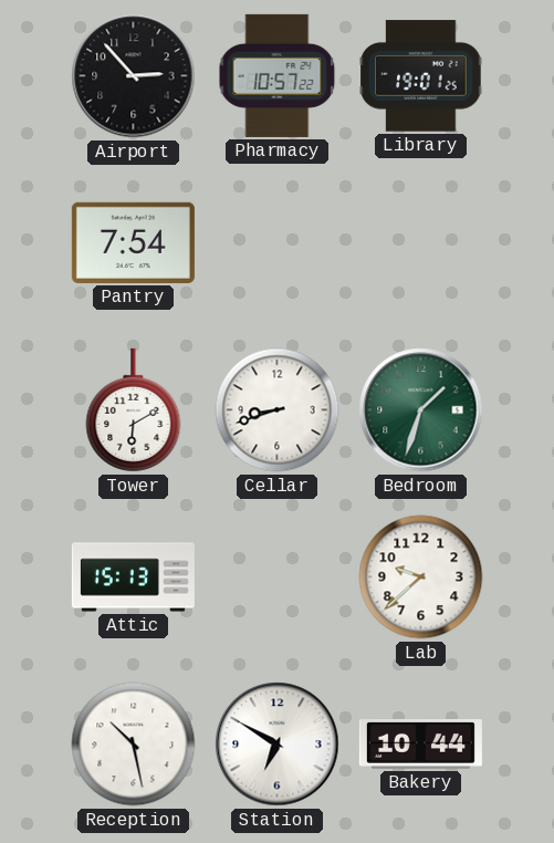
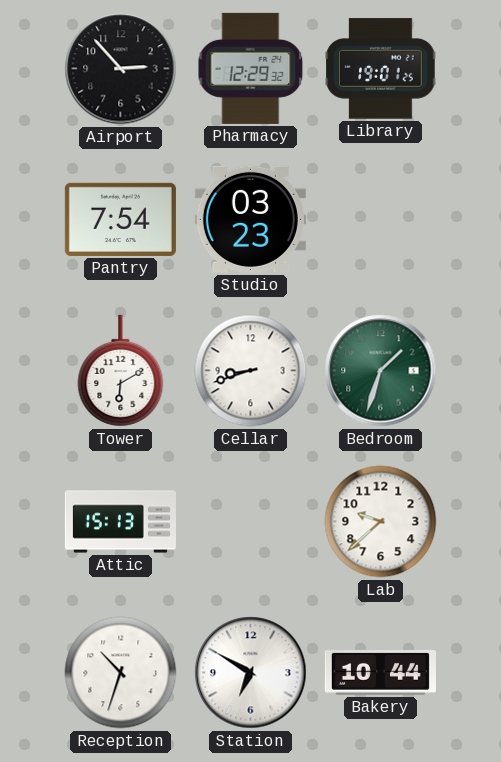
Pharmacy: 10:57 -> 12:29
Studio: none -> 03:23
Reception: 10:28 -> 10:33
